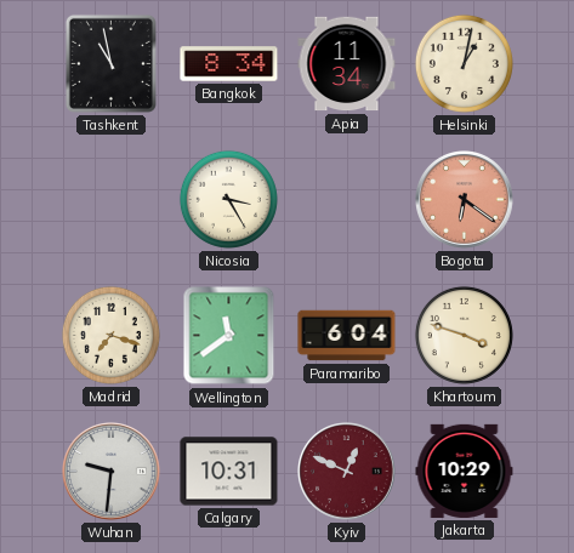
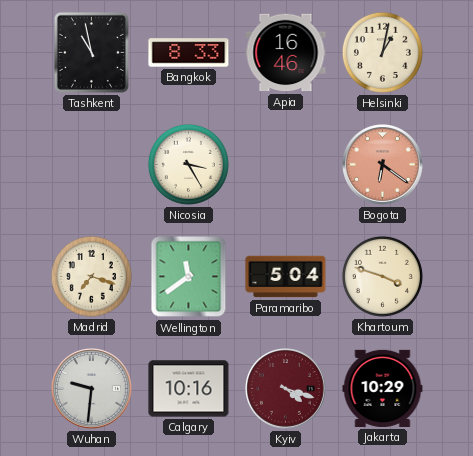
Bangkok: 8:34 -> 8:33
Apia: 11:34 -> 16:46
Paramaribo: 6:04 -> 5:04
Calgary: 10:31 -> 10:16
Kyiv: 12:49 -> 4:18
